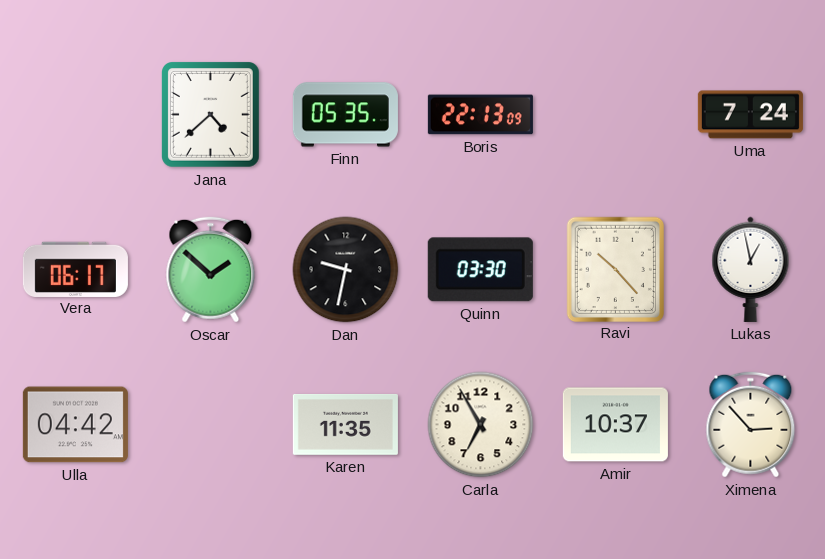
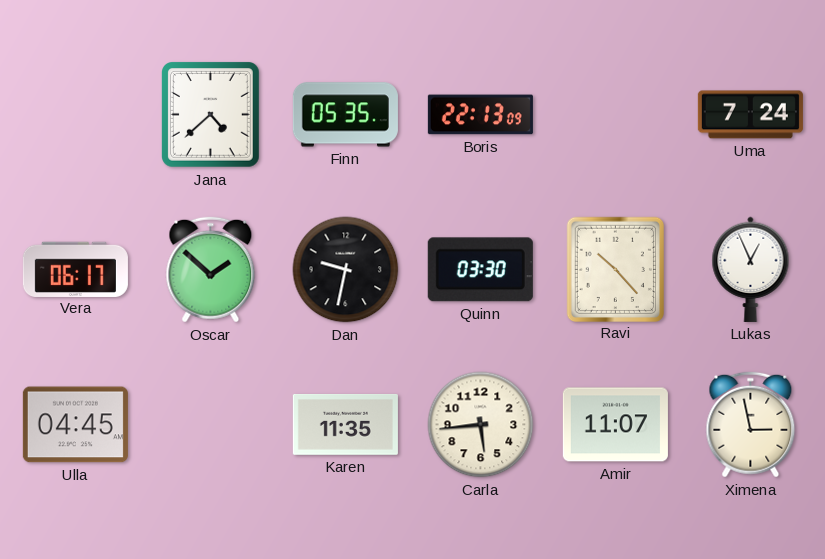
Lukas: 12:58 -> 12:56
Ulla: 04:42 -> 04:45
Carla: 6:55 -> 5:44
Amir: 10:37 -> 11:07
Ximena: 2:53 -> 2:58
